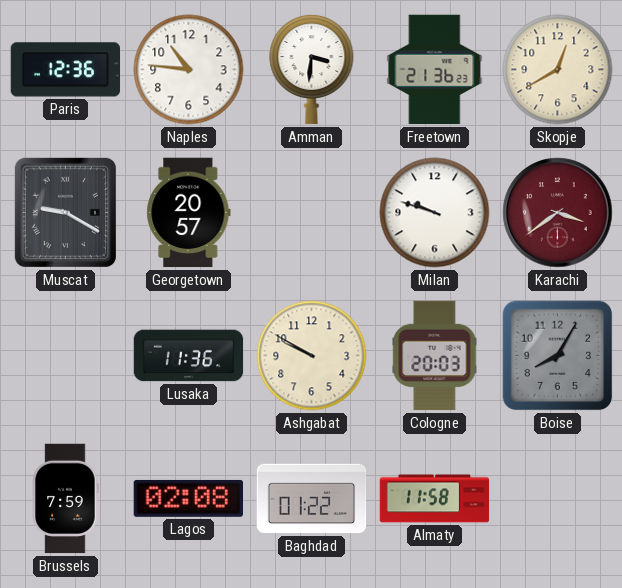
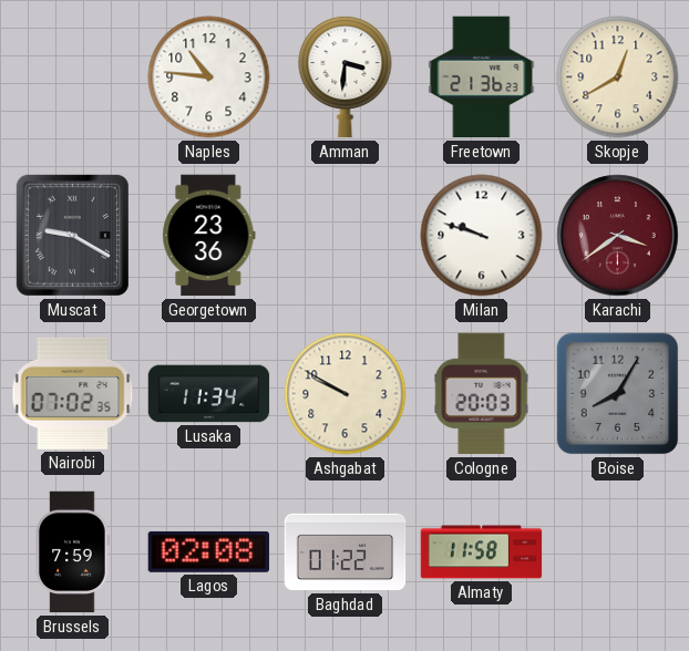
Paris: 12:36 -> none
Georgetown: 20:57 -> 23:36
Nairobi: none -> 07:02
Lusaka: 11:36 -> 11:34
